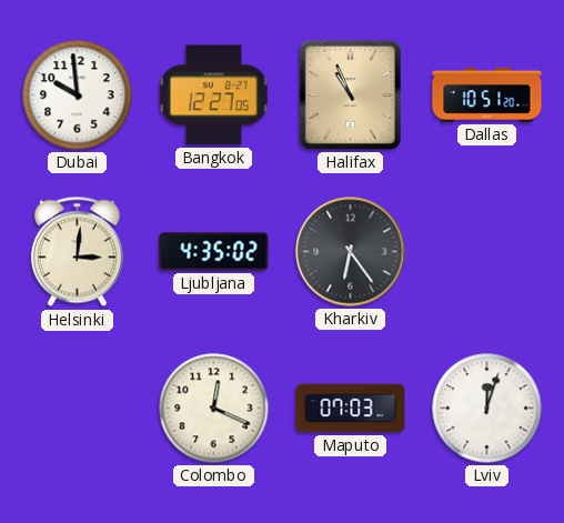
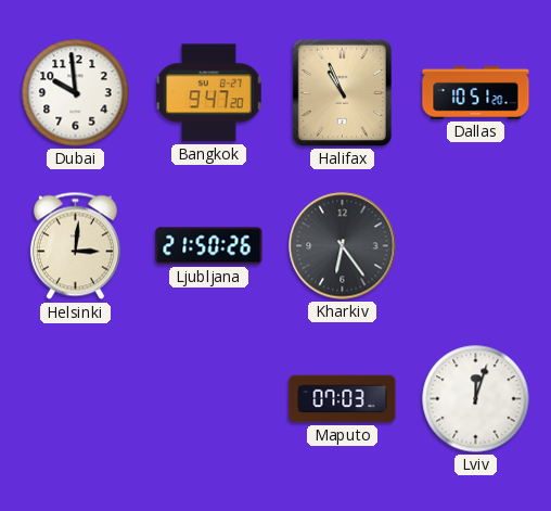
Bangkok: 12:27 -> 9:47
Ljubljana: 4:35 -> 21:50
Colombo: 12:19 -> none
